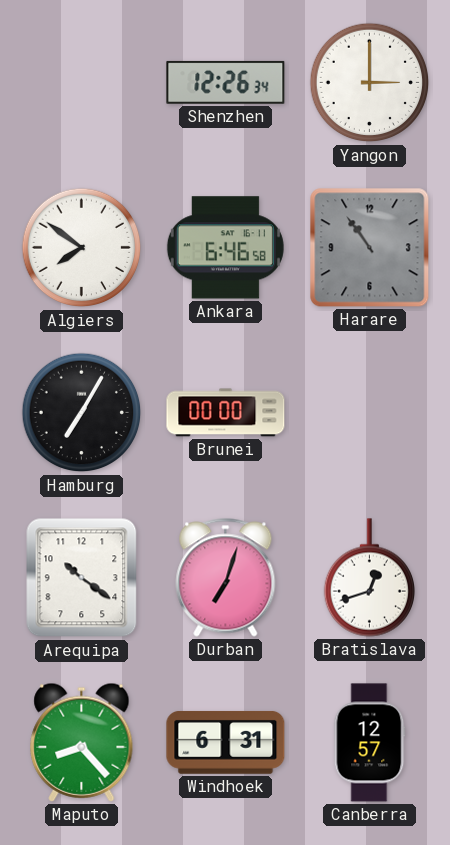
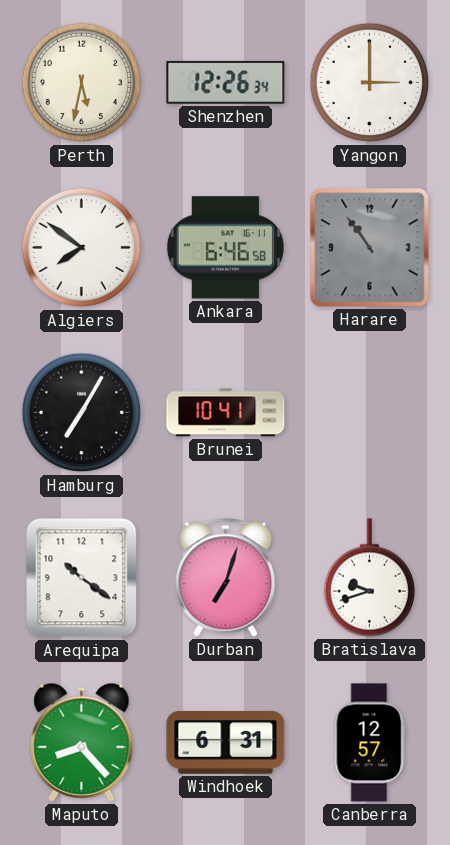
Perth: none -> 5:32
Brunei: 00:00 -> 10:41
Bratislava: 12:42 -> 9:42
